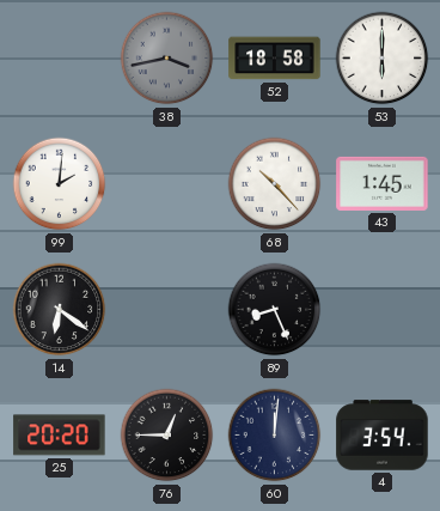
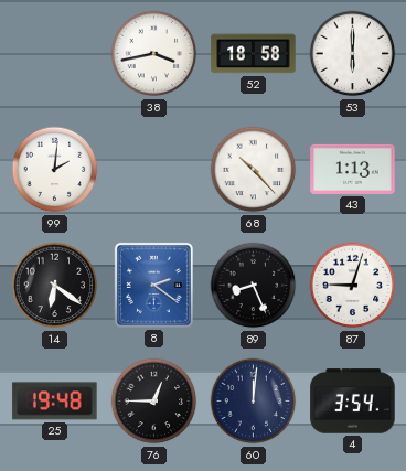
38 dial: grey -> white
43: 1:45 -> 1:13
8: none -> 2:21
87: none -> 9:03
25: 20:20 -> 19:48
